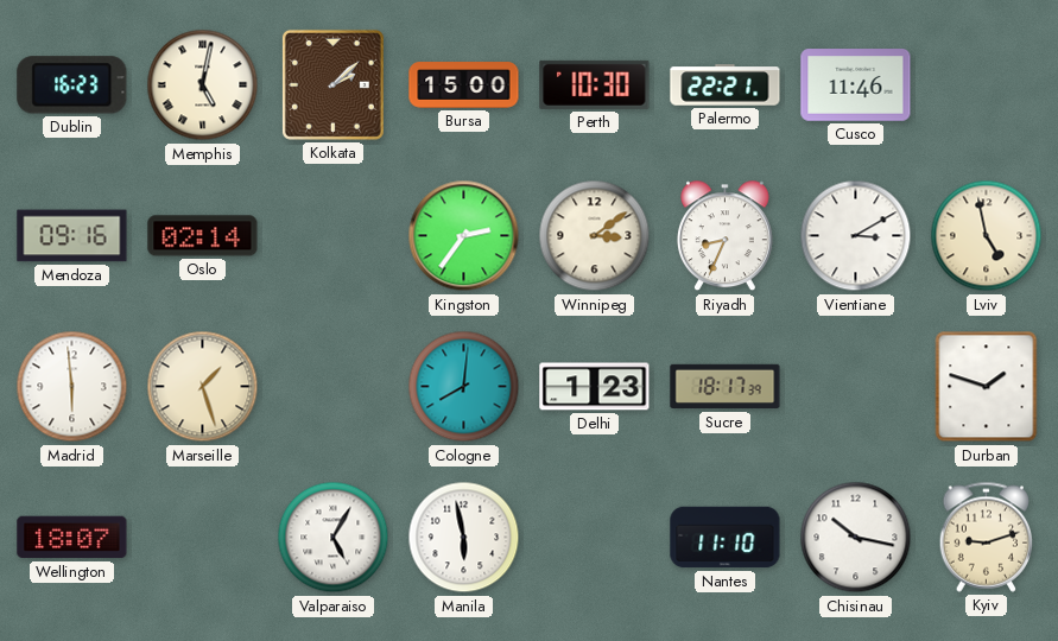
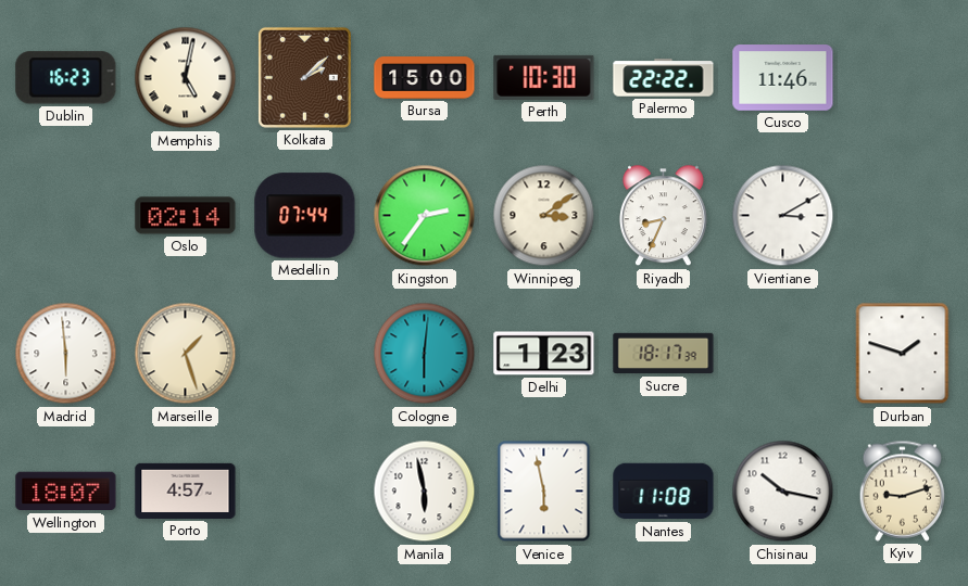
Palermo: 22:21 -> 22:22
Mendoza: 09:16 -> none
Medellin: none -> 07:44
Lviv: 4:58 -> none
Cologne: 8:01 -> 6:01
Porto: none -> 4:57
Valparaiso: 5:05 -> none
Venice: none -> 5:58
Nantes: 11:10 -> 11:08
